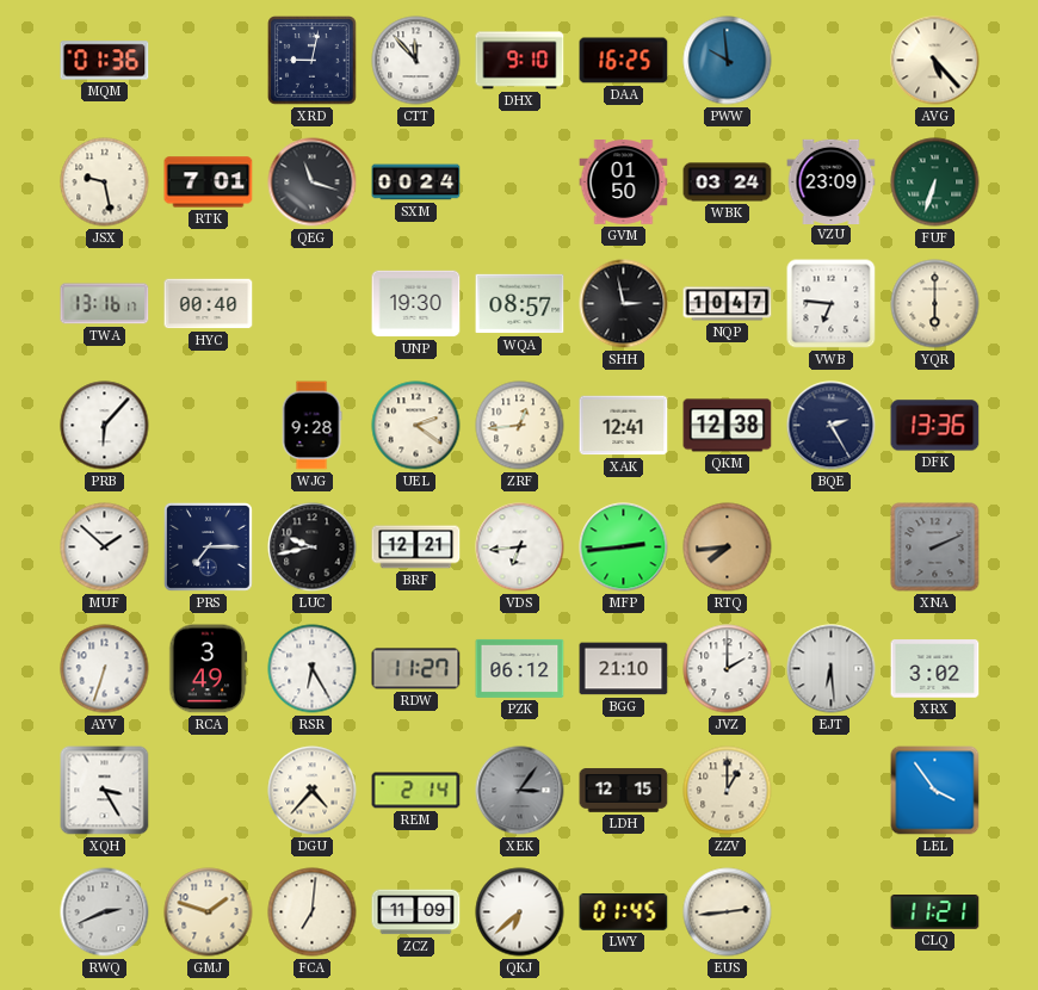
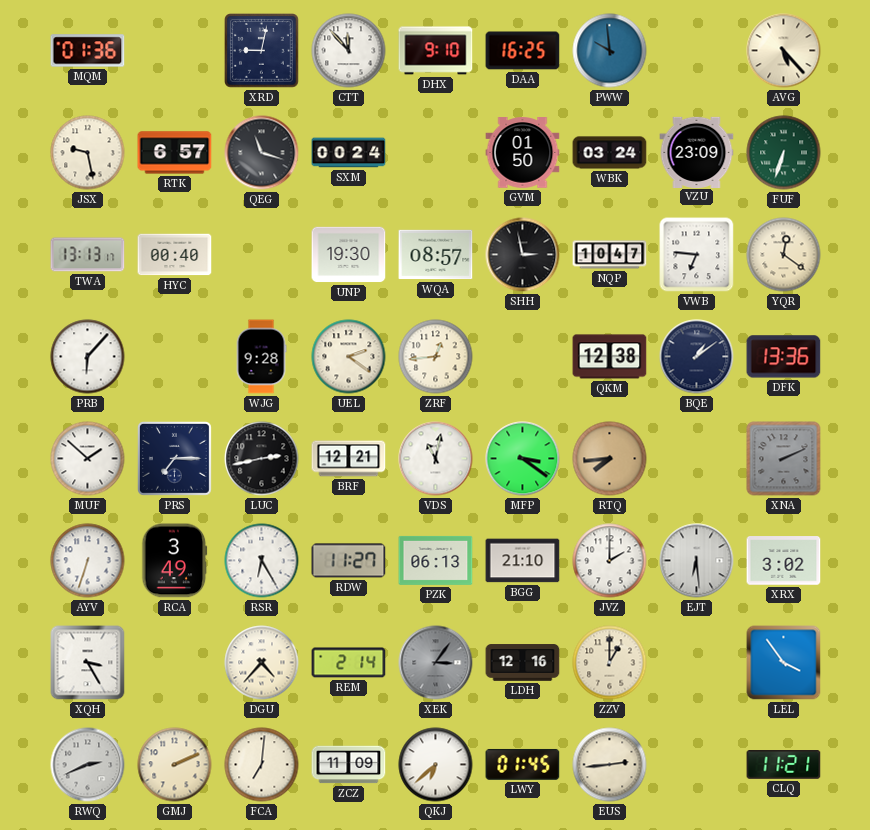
RTK: 7:01 -> 6:57
TWA: 13:16 -> 13:13
YQR: 6:00 -> 12:21
XAK: 12:41 -> none
BQE: 2:25 -> 1:09
LUC: 9:43 -> 2:43
VDS: 6:44 -> 11:02
MFP: 2:44 -> 3:21
PZK: 06:12 -> 06:13
LDH: 12:15 -> 12:16
GMJ: 1:48 -> 2:11
